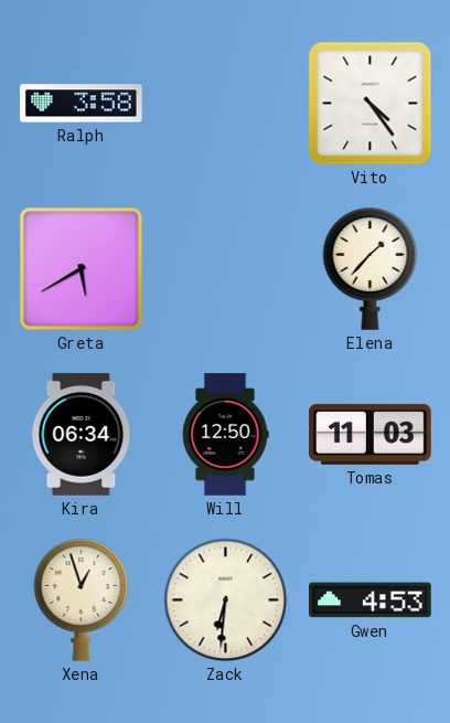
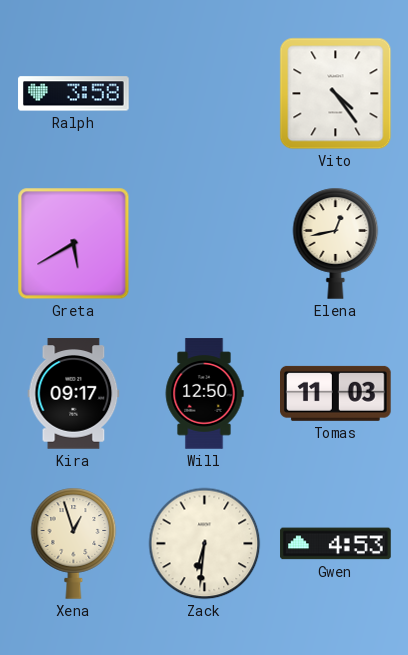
Elena: 1:37 -> 12:43
Kira: 06:34 -> 09:17
